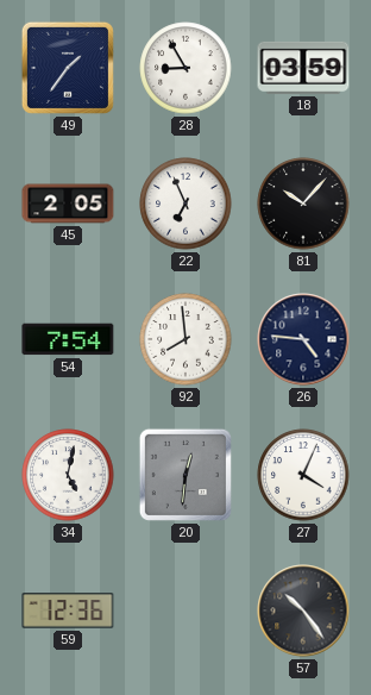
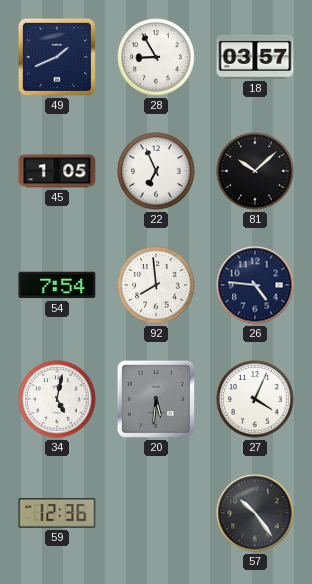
49: 1:36 -> 1:41
18: 03:59 -> 03:57
45: 2:05 -> 1:05
81: 10:07 -> 10:08
20: 12:31 -> 5:31
